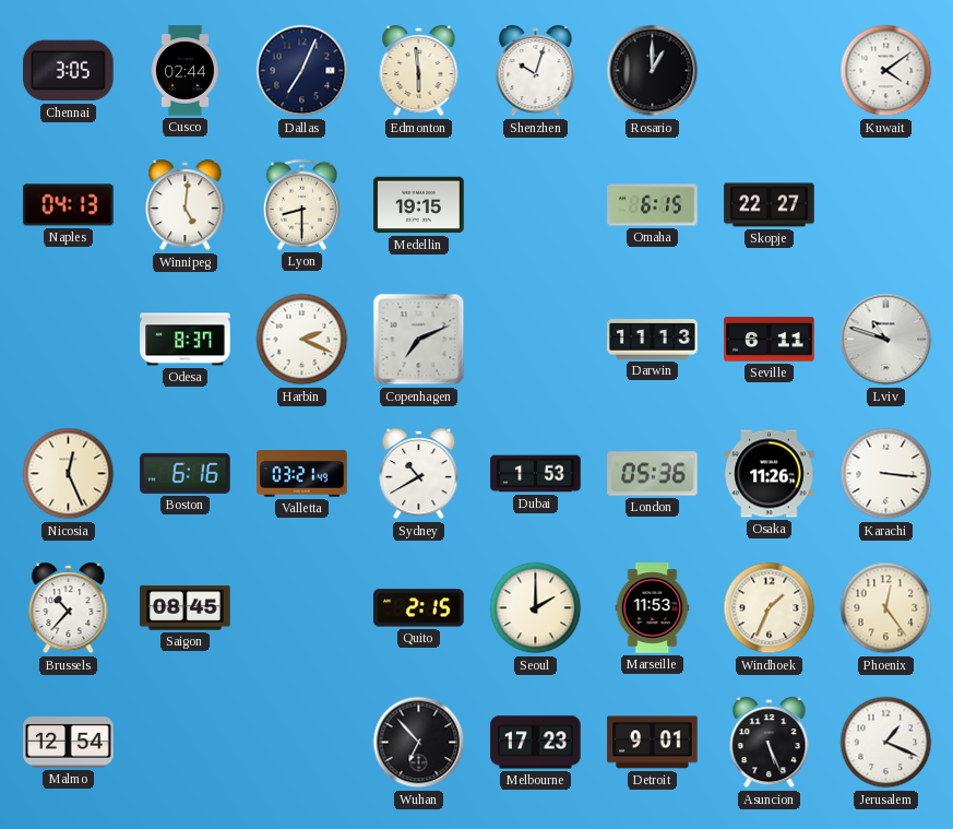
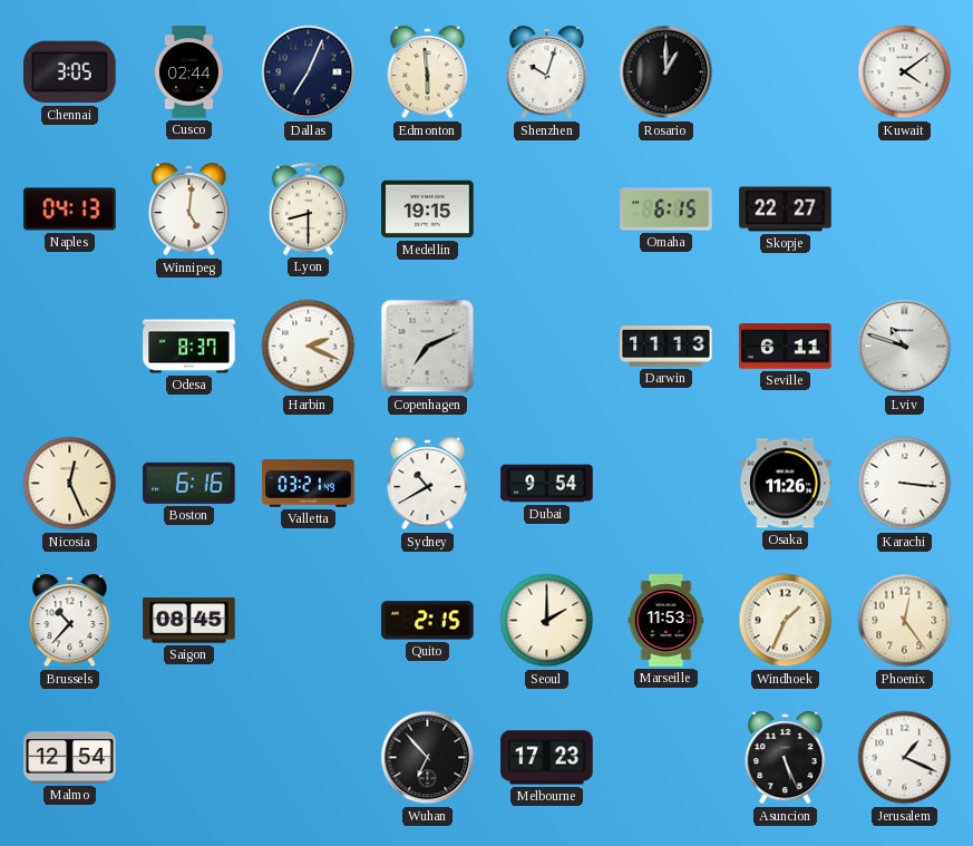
Dubai: 1:53 -> 9:54
London: 05:36 -> none
Detroit: 9:01 -> none
